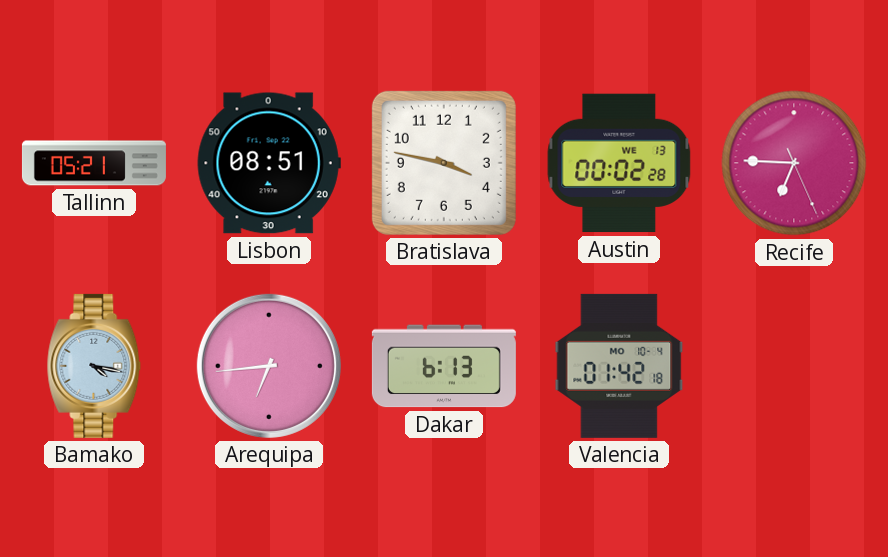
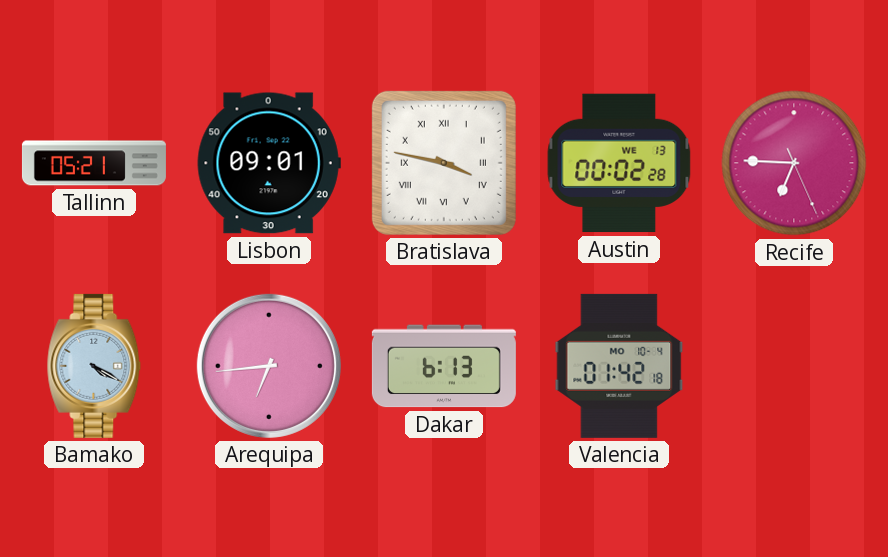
Lisbon: 08:51 -> 09:01
Bratislava numerals: Arabic -> Roman
Bamako: 4:17 -> 4:20
